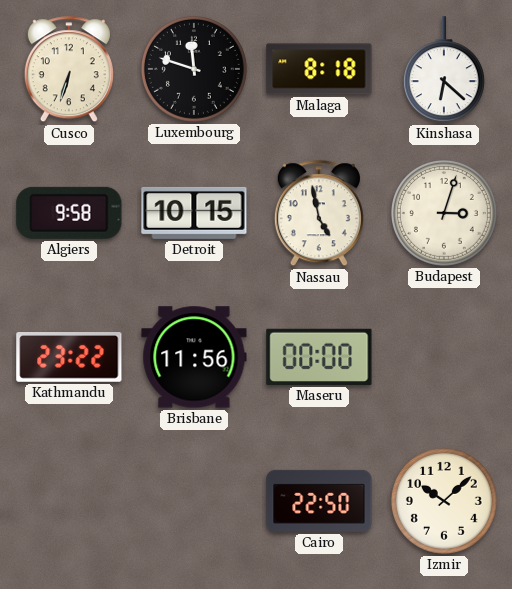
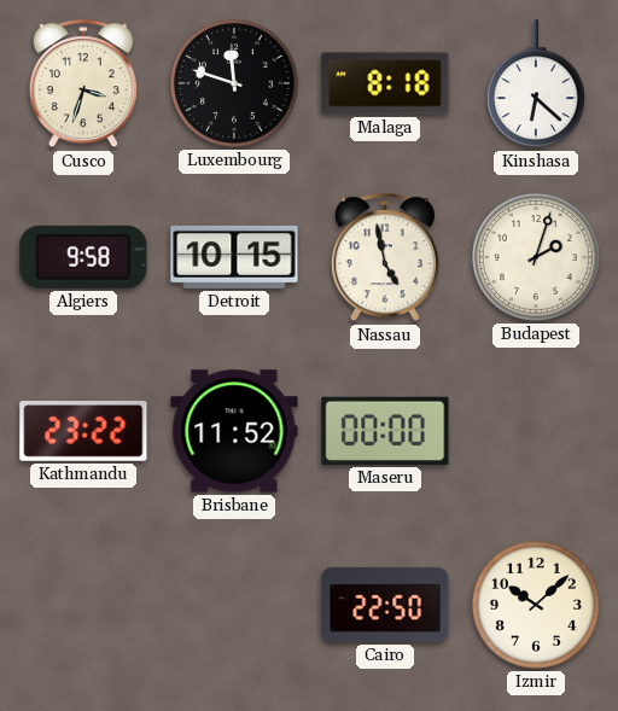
Cusco: 6:33 -> 3:33
Budapest: 3:03 -> 2:03
Brisbane: 11:56 -> 11:52
